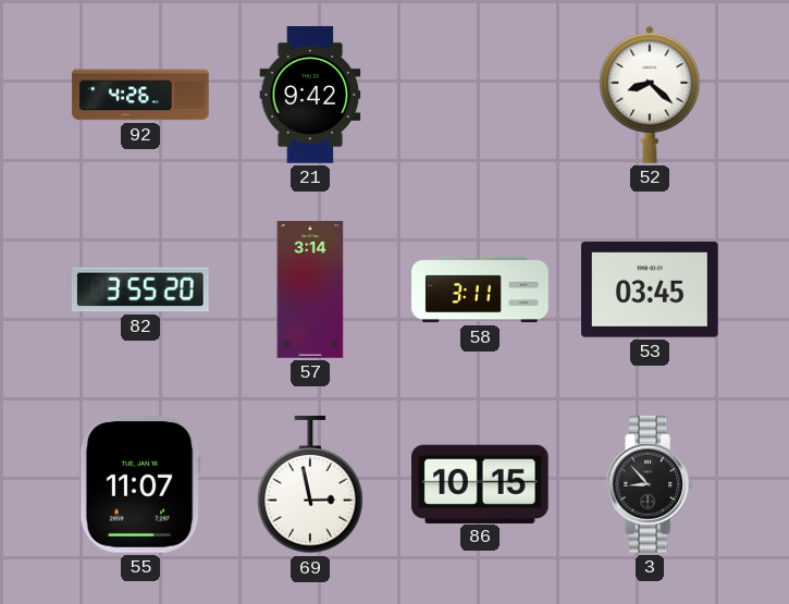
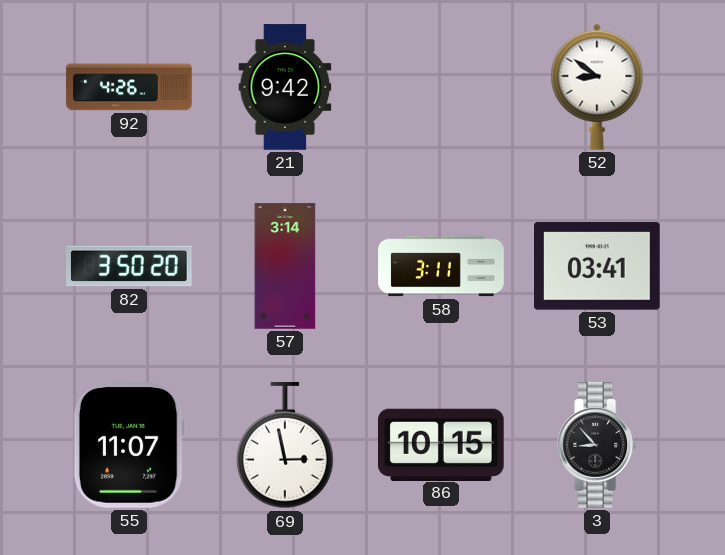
52: 8:22 -> 8:51
82: 3:55 -> 3:50
53: 03:45 -> 03:41
